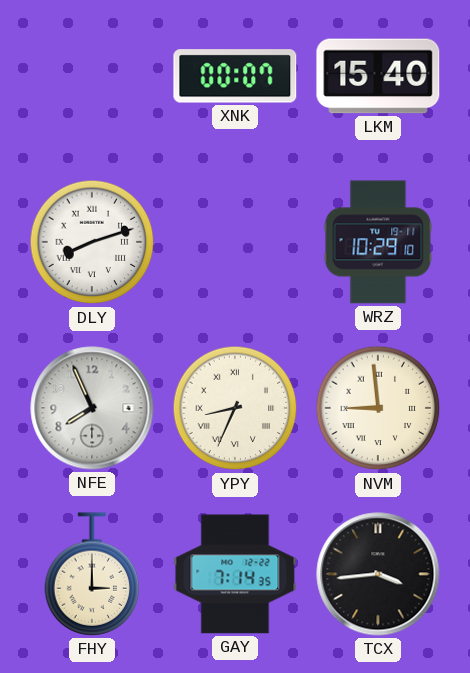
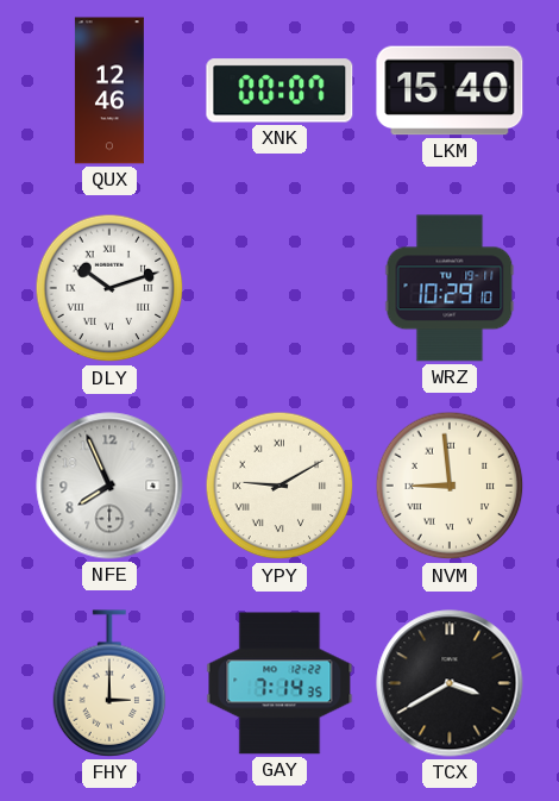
QUX: none -> 12:46
DLY: 8:12 -> 10:12
YPY: 8:34 -> 9:10
TCX: 3:44 -> 3:40
